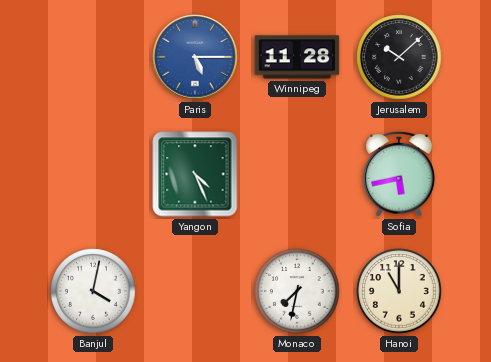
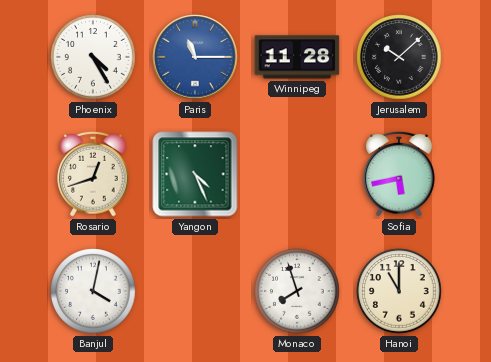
Phoenix: none -> 4:25
Paris: 5:15 -> 11:15
Rosario: none -> 12:42
Monaco: 7:32 -> 7:57
